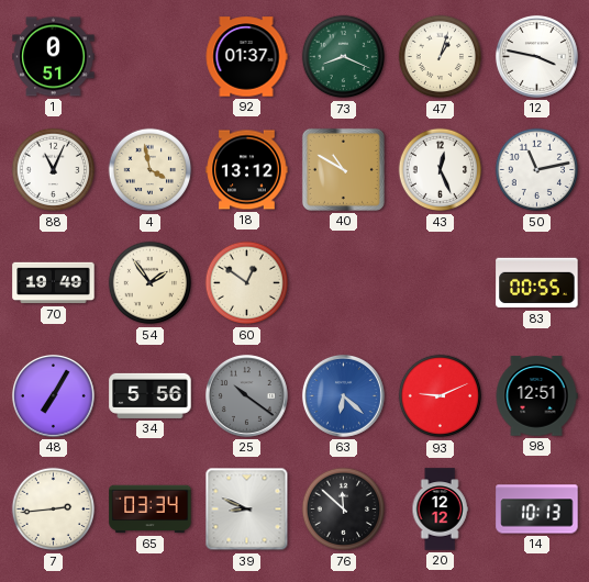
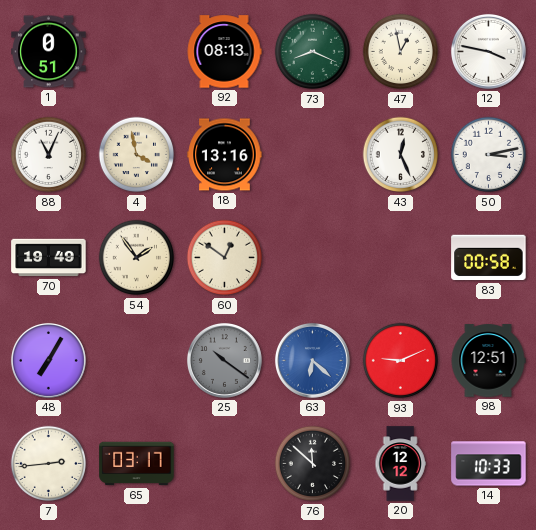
92: 01:37 -> 08:13
47: 1:03 -> 12:58
18: 13:12 -> 13:16
40: 10:50 -> none
50: 11:13 -> 3:13
83: 00:55 -> 00:58
34: 5:56 -> none
65: 03:34 -> 03:17
39: 8:49 -> none
14: 10:13 -> 10:33
